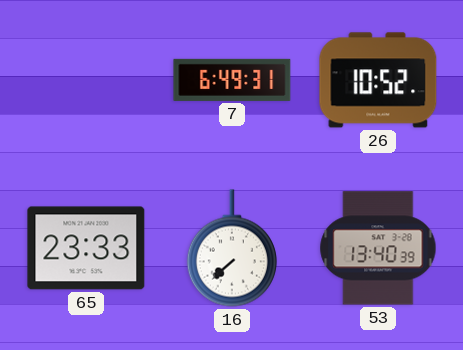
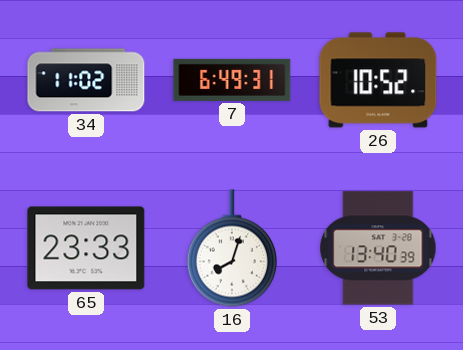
34: none -> 11:02
16: 7:38 -> 8:03
